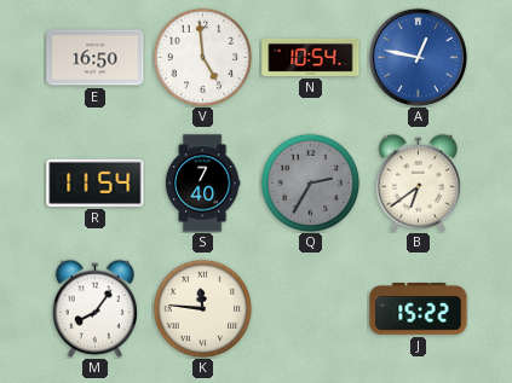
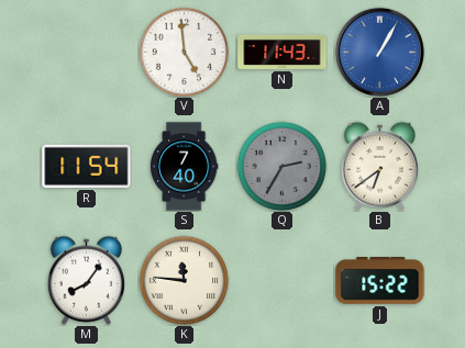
E: 16:50 -> none
N: 10:54 -> 11:43
A: 12:47 -> 1:05
